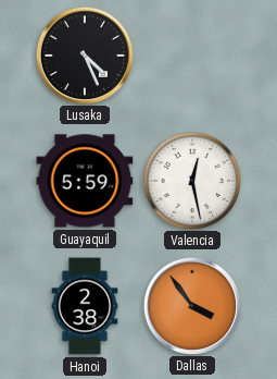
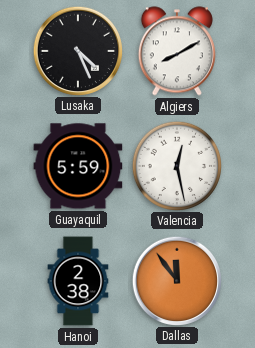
Algiers: none -> 8:10
Dallas: 3:54 -> 11:54
